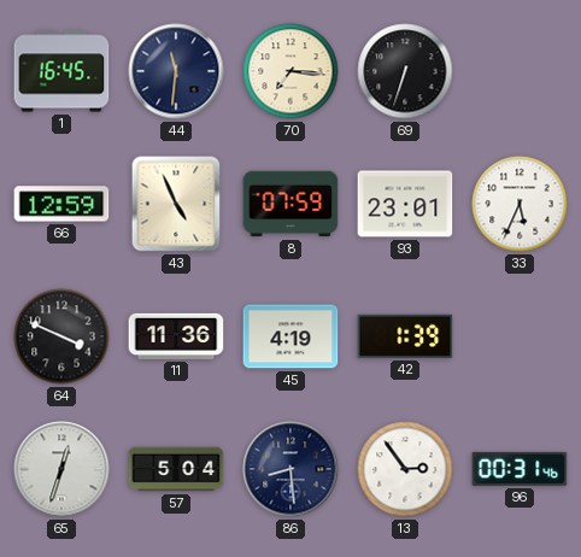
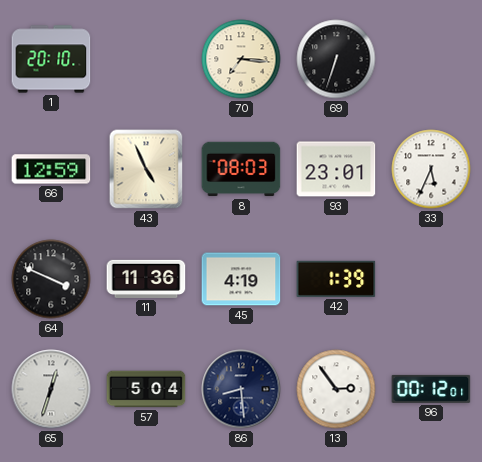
1: 16:45 -> 20:10
44: 11:31 -> none
8: 07:59 -> 08:03
96: 00:31 -> 00:12
